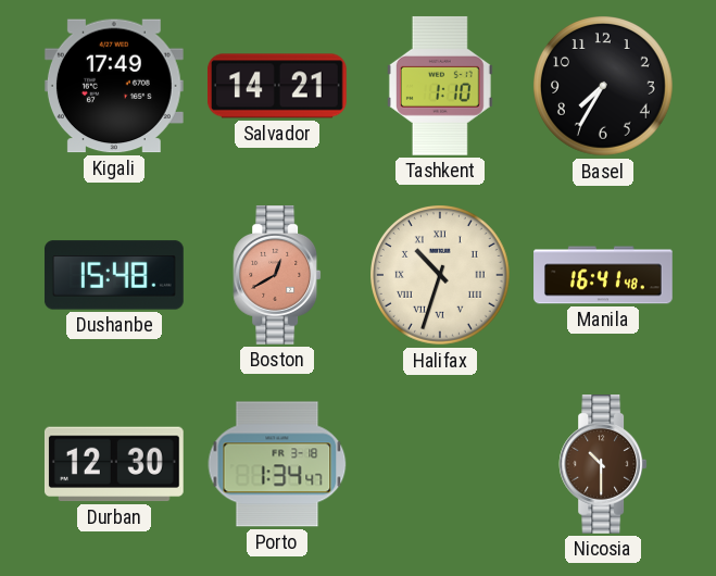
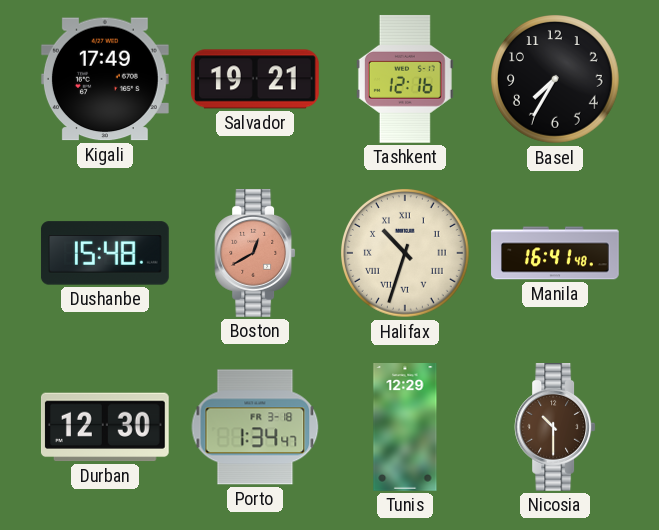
Salvador: 14:21 -> 19:21
Tashkent: 1:10 -> 12:16
Tunis: none -> 12:29
